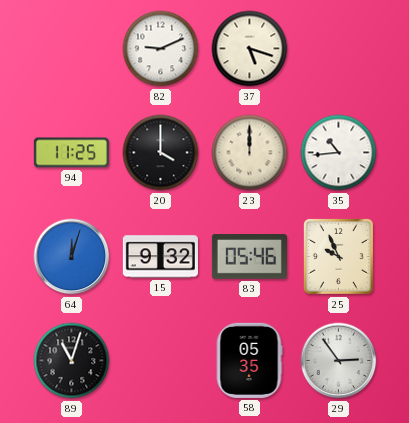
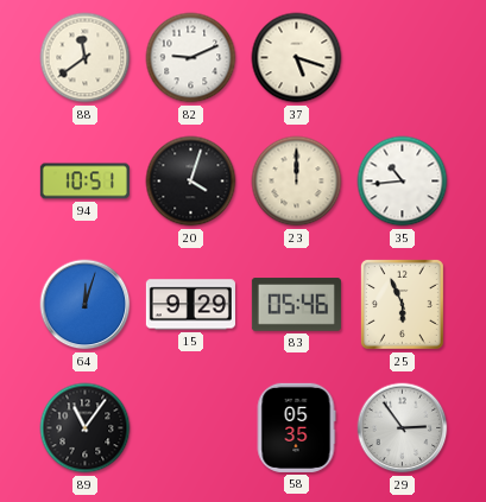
88: none -> 11:39
94: 11:25 -> 10:51
20: 4:00 -> 4:03
15: 9:32 -> 9:29
25: 9:56 -> 5:56
89: 11:03 -> 11:06
